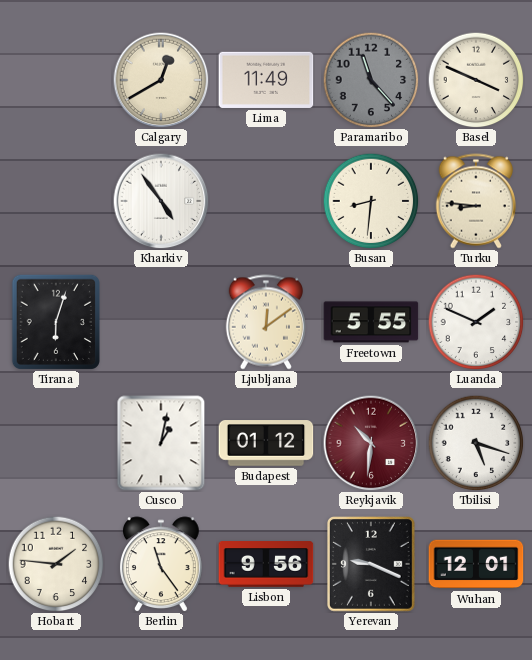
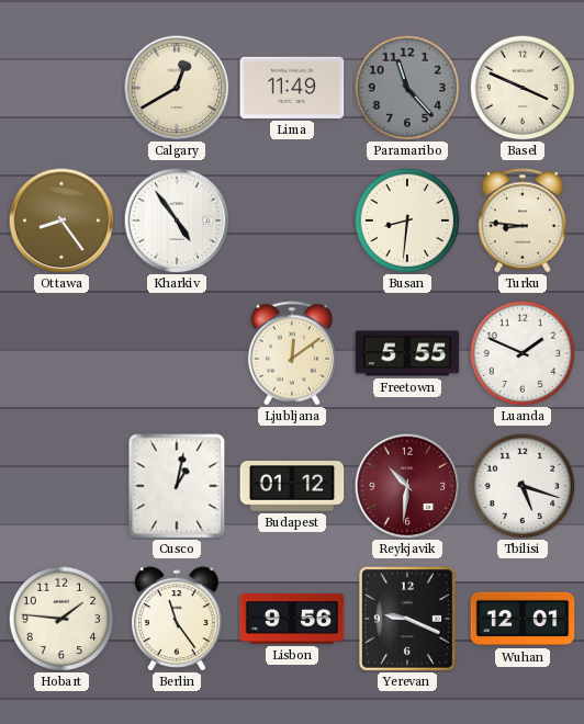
Ottawa: none -> 8:24
Tirana: 6:03 -> none
